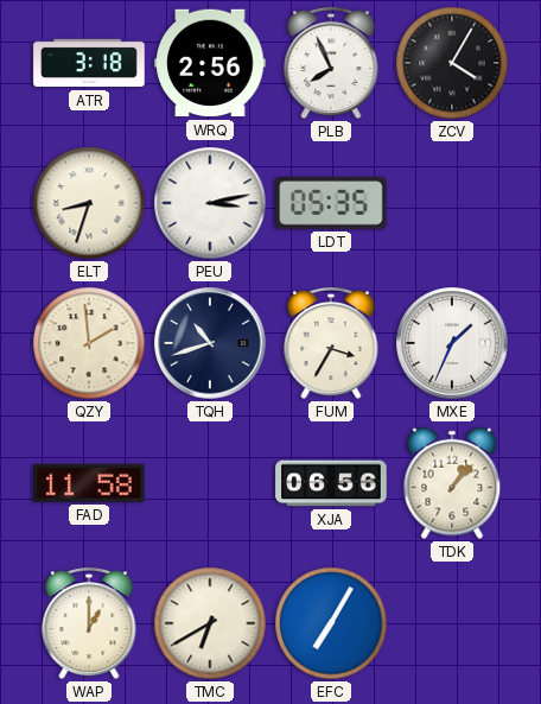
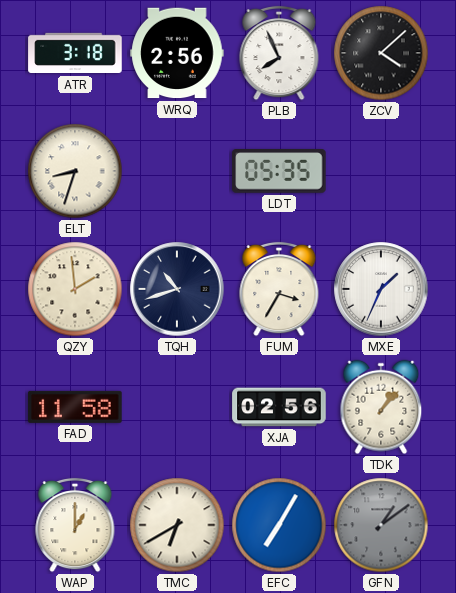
ZCV: 4:05 -> 4:08
PEU: 3:13 -> none
XJA: 06:56 -> 02:56
GFN: none -> 1:09
